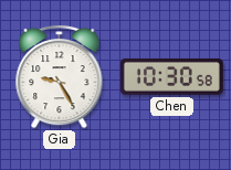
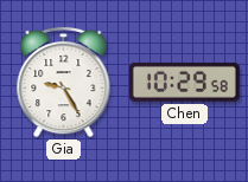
Chen: 10:30 -> 10:29
